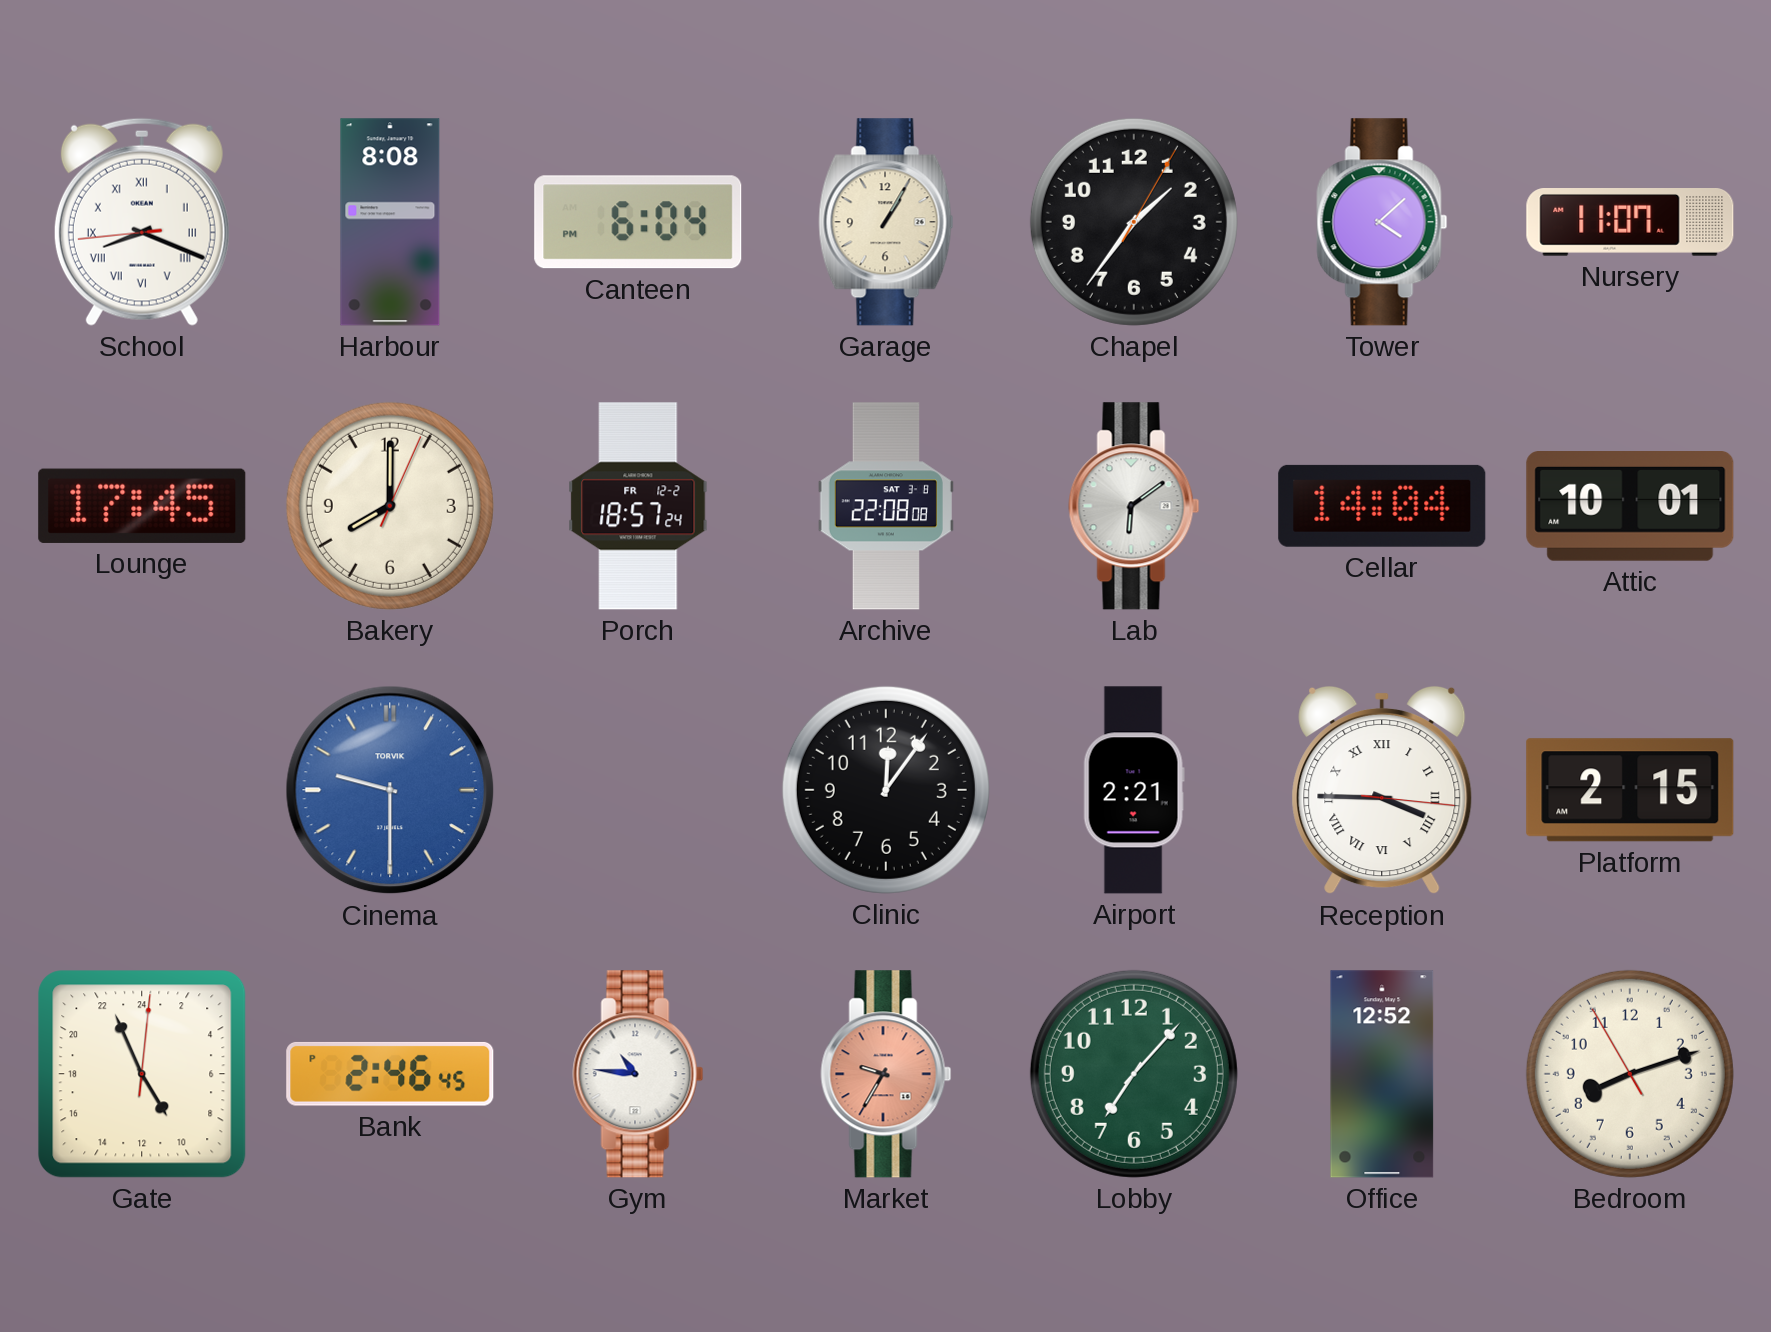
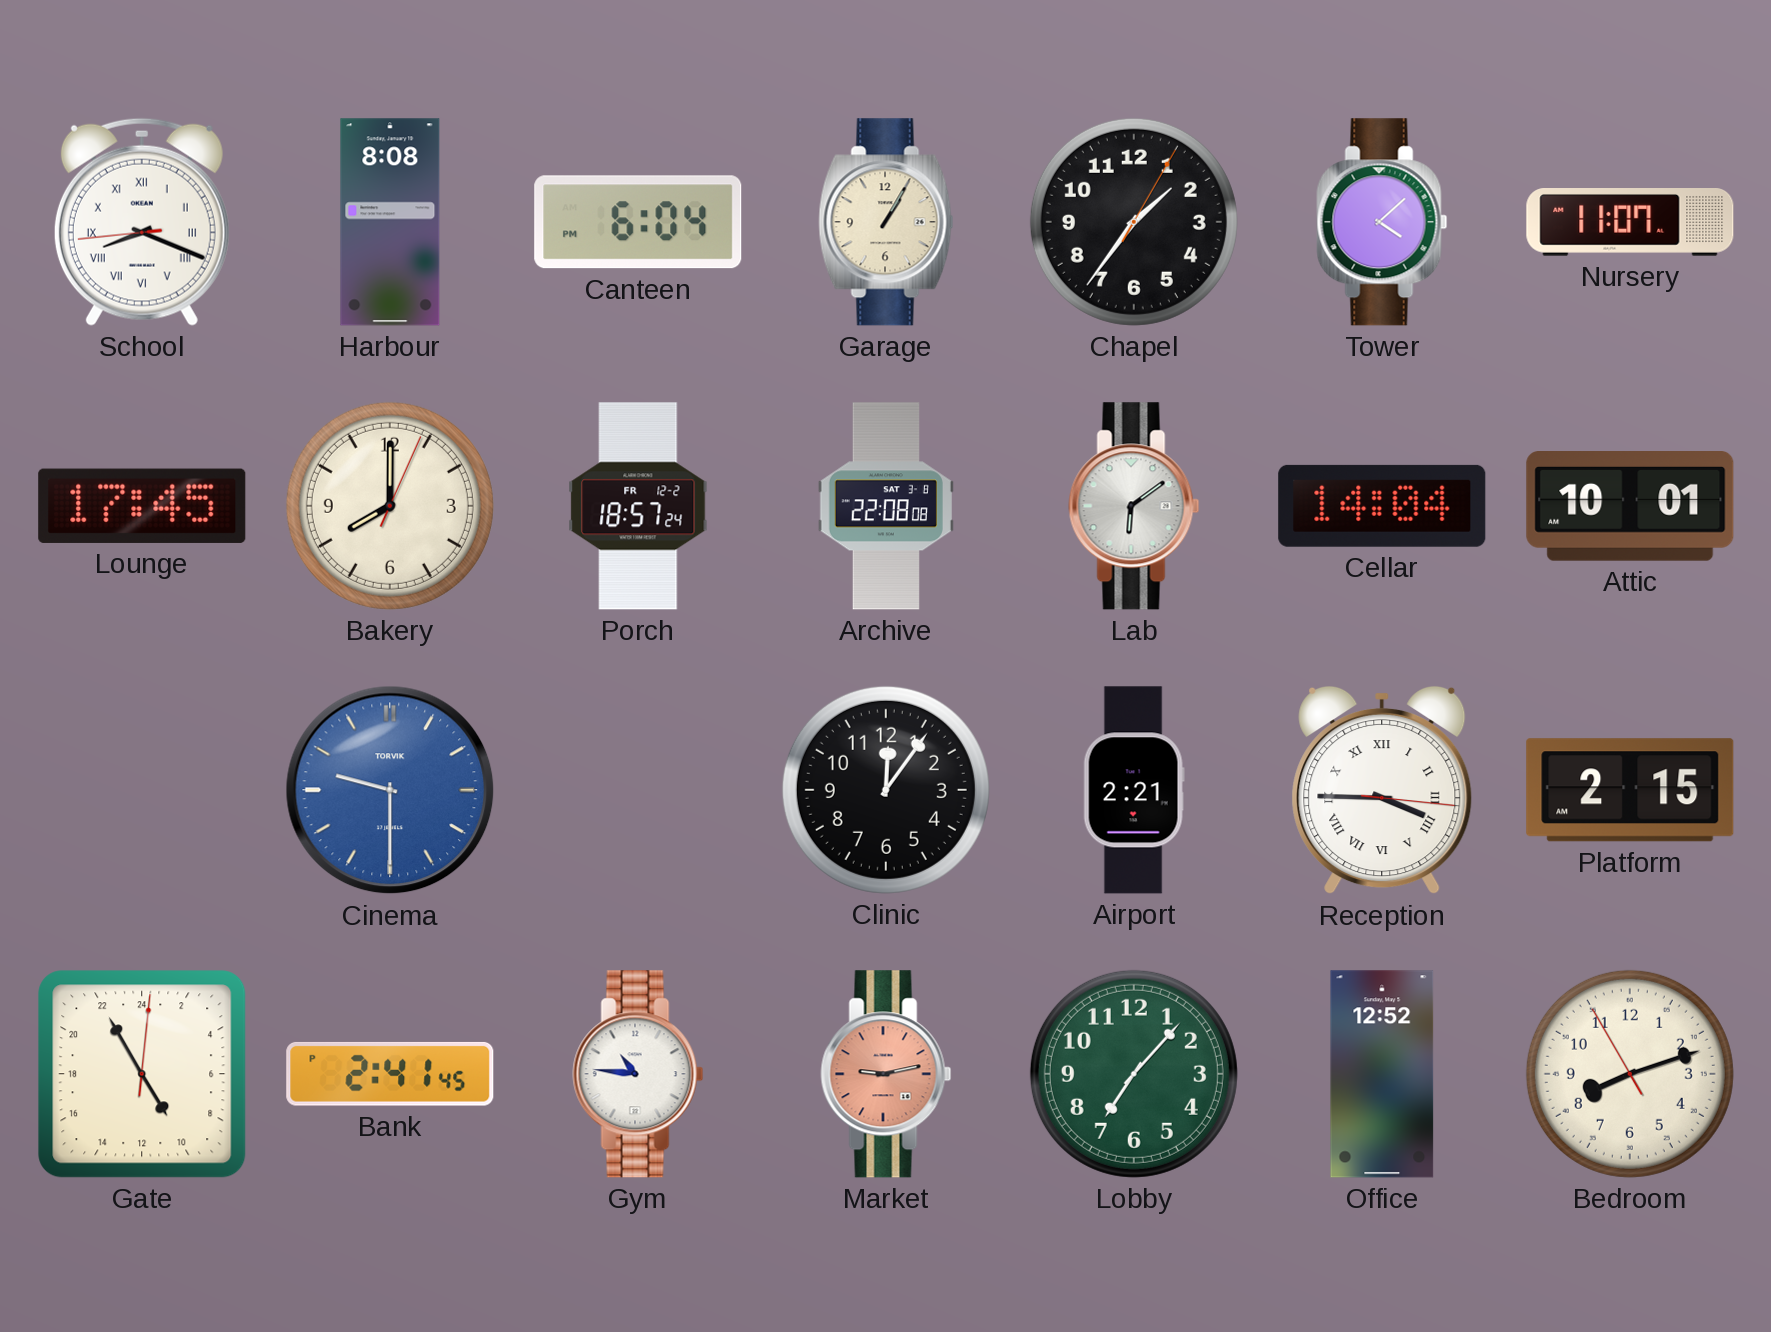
Gate: 9:56 -> 9:55
Bank: 2:46 -> 2:41
Market: 9:35 -> 9:13
